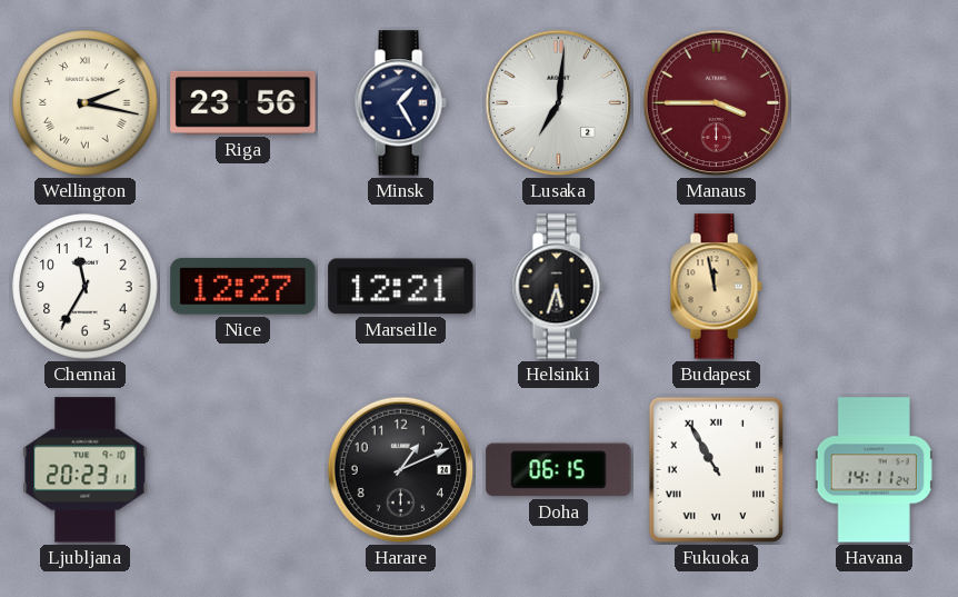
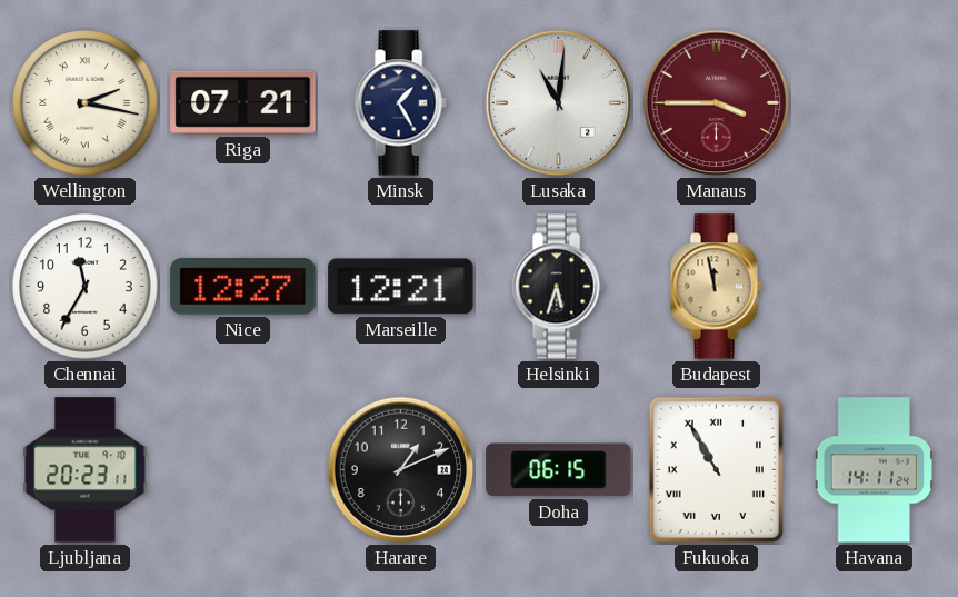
Riga: 23:56 -> 07:21
Lusaka: 7:01 -> 11:01
